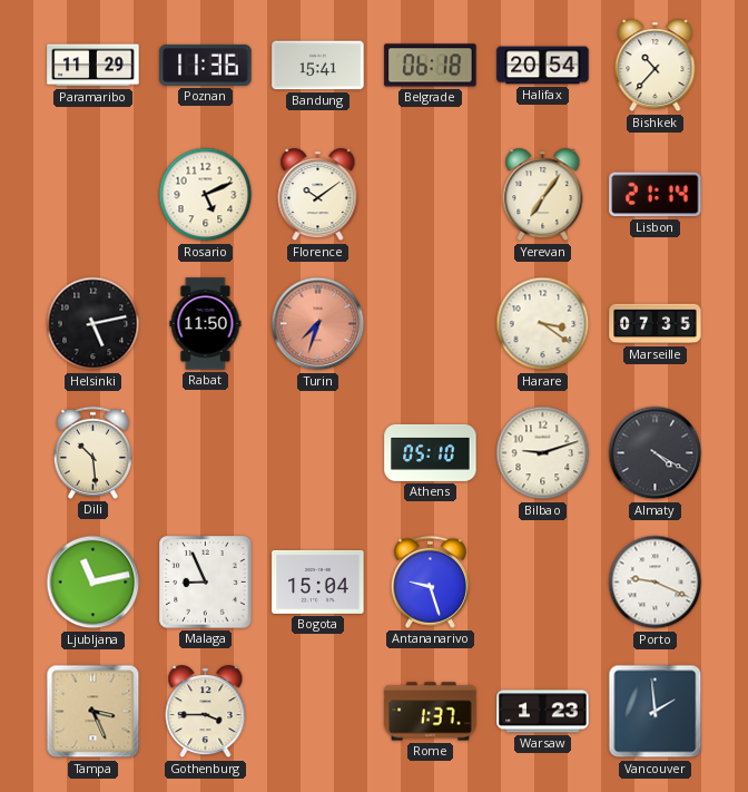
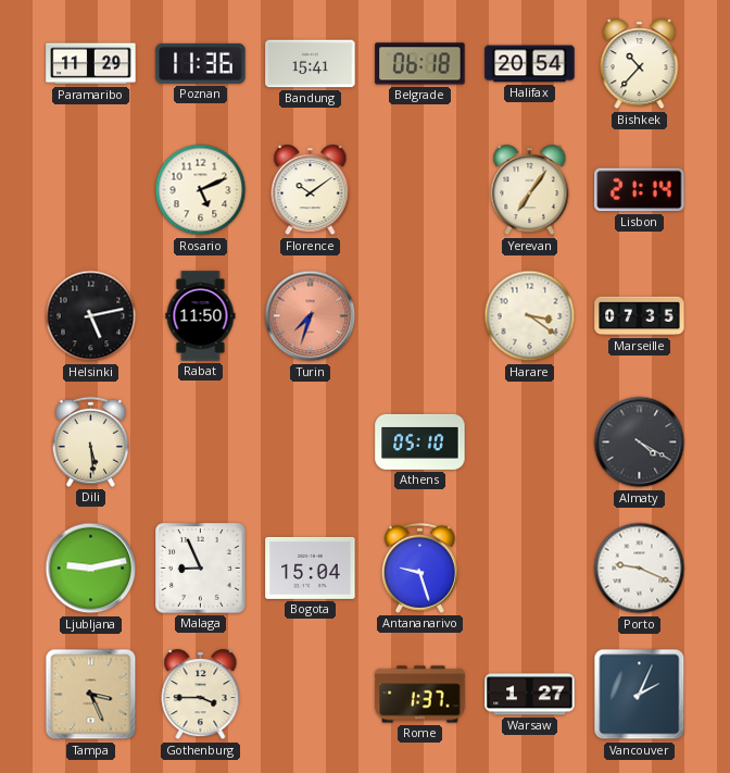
Dili: 10:29 -> 5:29
Bilbao: 9:12 -> none
Ljubljana: 11:13 -> 9:13
Warsaw: 1:23 -> 1:27
Vancouver: 1:59 -> 2:04
